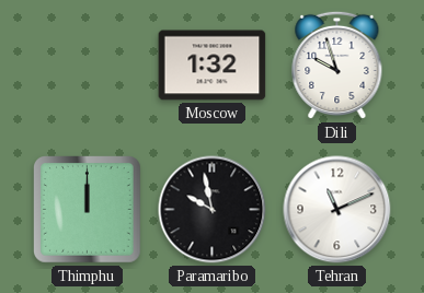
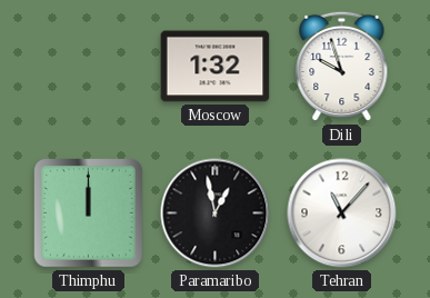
Paramaribo: 9:58 -> 12:58
Tehran: 11:11 -> 11:07
